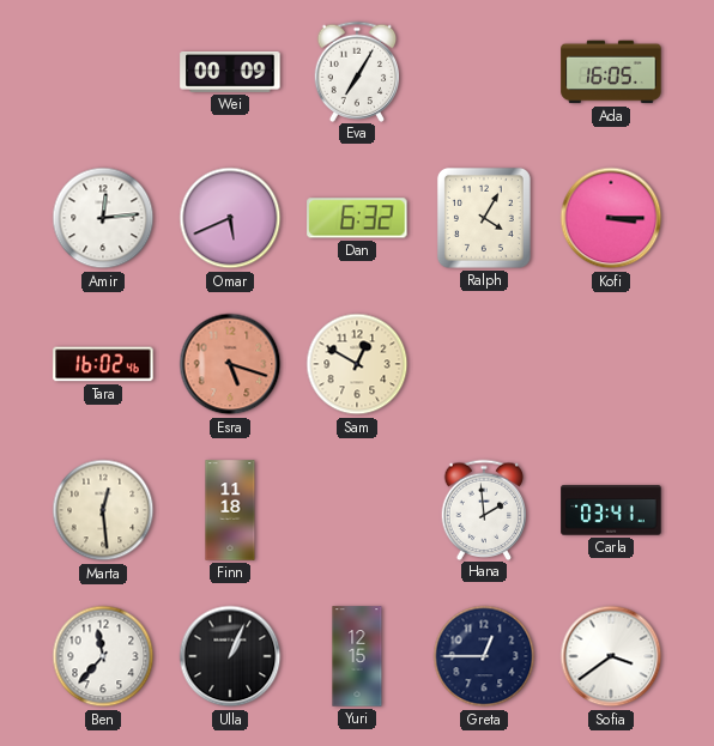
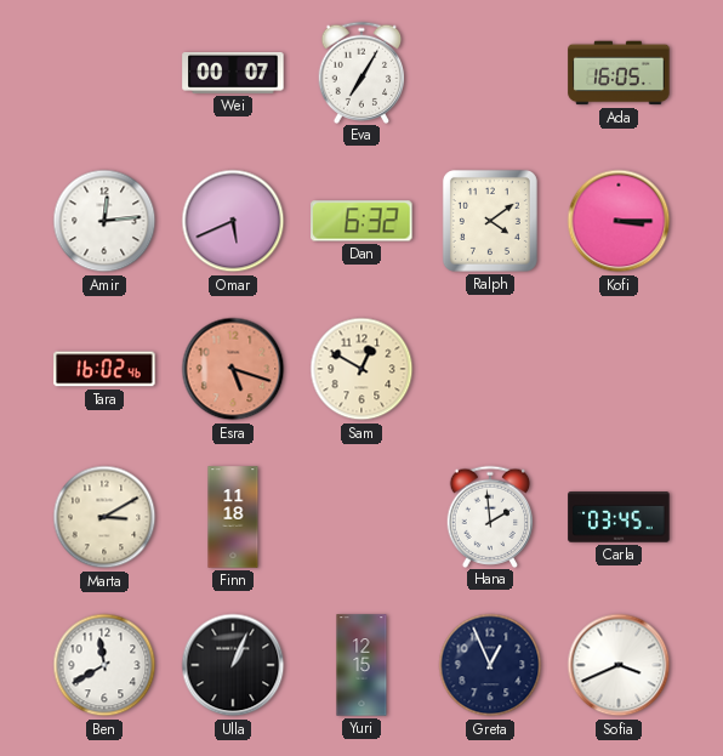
Wei: 00:09 -> 00:07
Ralph: 4:05 -> 4:09
Marta: 12:29 -> 3:10
Carla: 03:41 -> 03:45
Ben: 11:37 -> 11:40
Greta: 12:45 -> 12:56
Sofia: 3:39 -> 3:41
